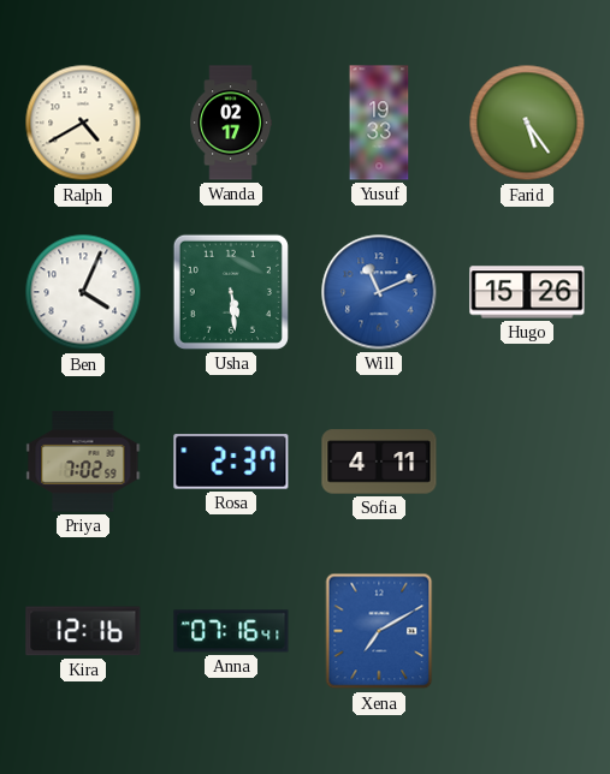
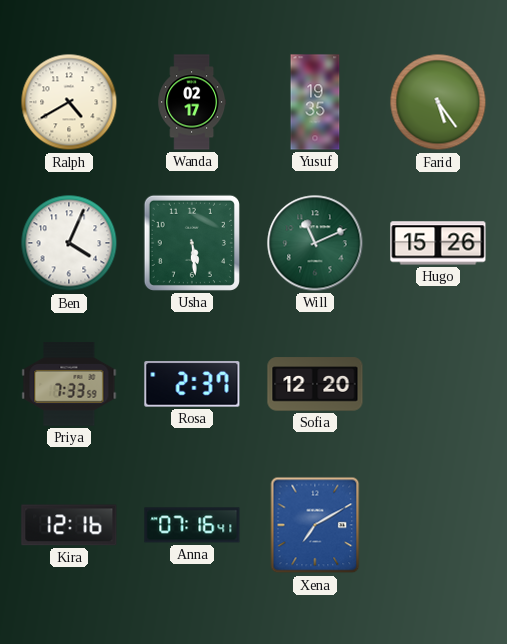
Yusuf: 19:33 -> 19:35
Will dial: blue -> green
Priya: 7:02 -> 7:33
Sofia: 4:11 -> 12:20
